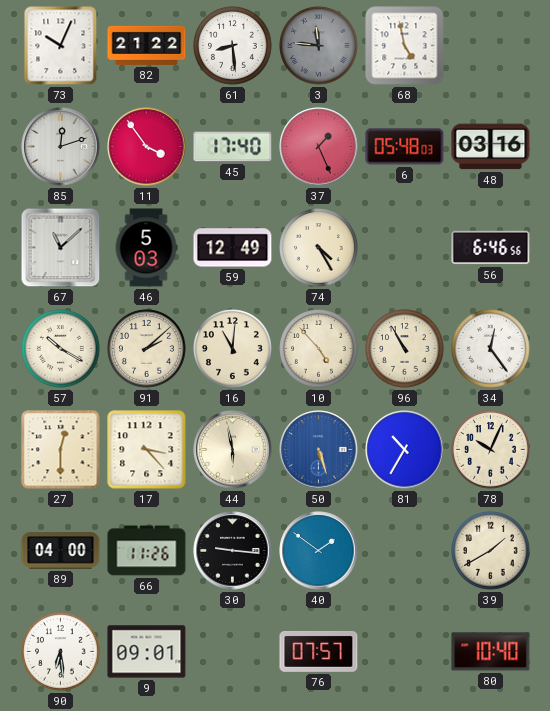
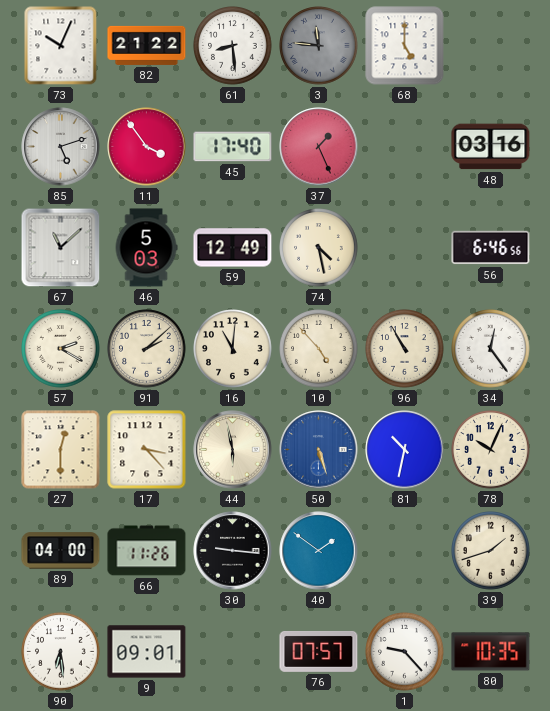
68: 4:58 -> 5:00
85: 12:12 -> 5:12
6: 05:48 -> none
74: 4:25 -> 4:28
57: 10:20 -> 2:20
81: 10:35 -> 10:32
39: 1:40 -> 1:42
1: none -> 9:23
80: 10:40 -> 10:35
